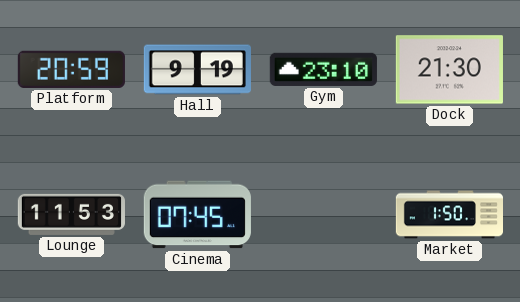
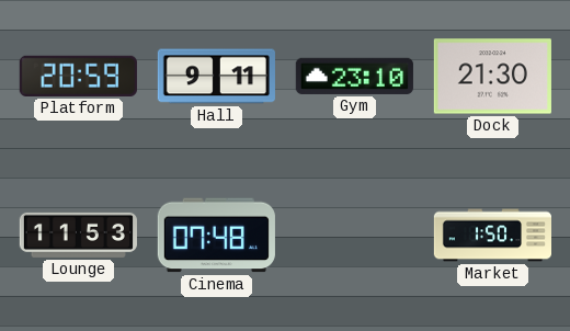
Hall: 9:19 -> 9:11
Cinema: 07:45 -> 07:48
